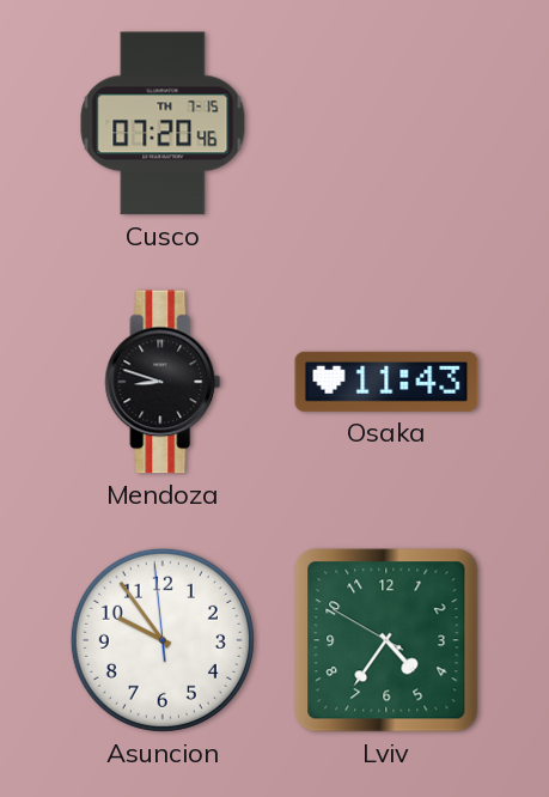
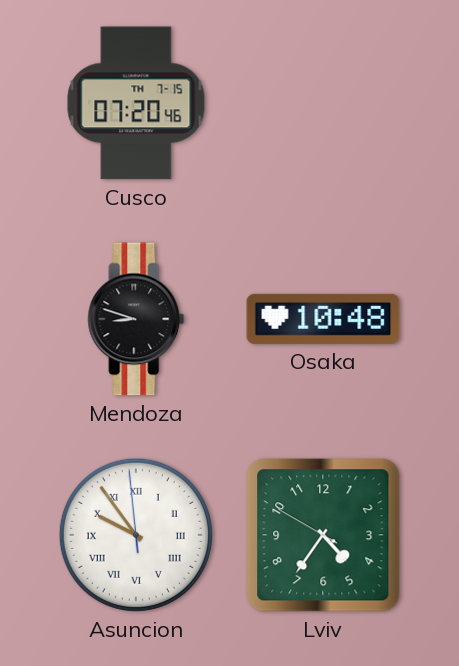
Osaka: 11:43 -> 10:48
Asuncion numerals: Arabic -> Roman
